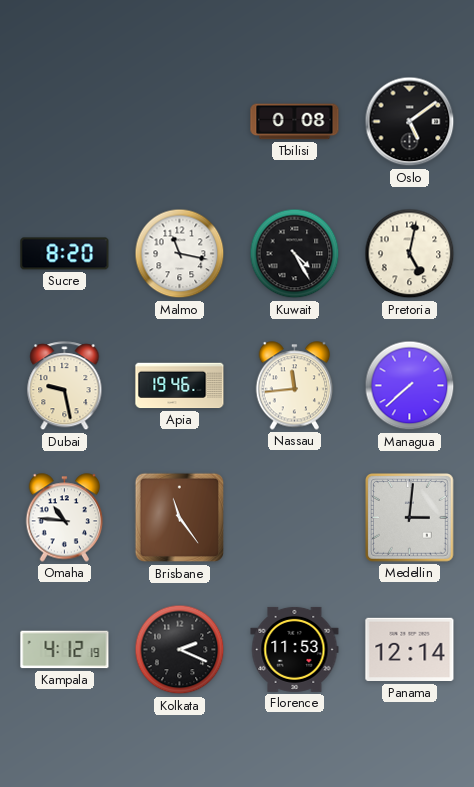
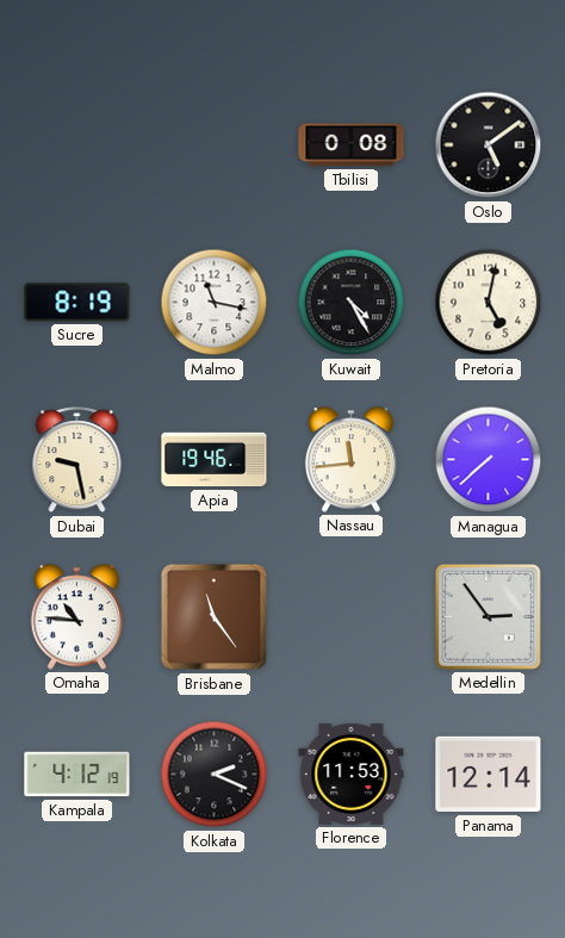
Sucre: 8:20 -> 8:19
Medellin: 3:01 -> 2:54
